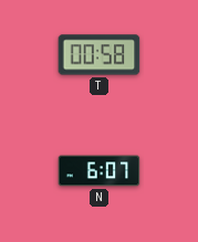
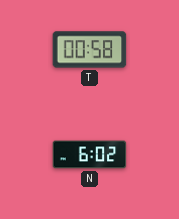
N: 6:07 -> 6:02
